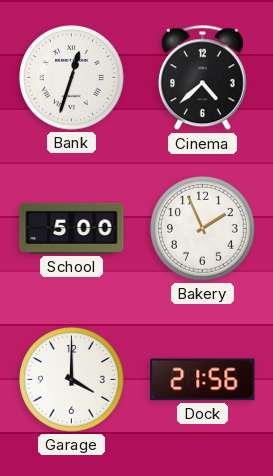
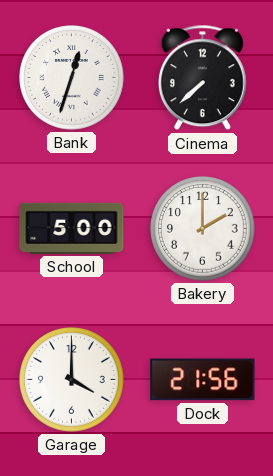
Cinema: 4:38 -> 7:38
Bakery: 1:56 -> 2:00
